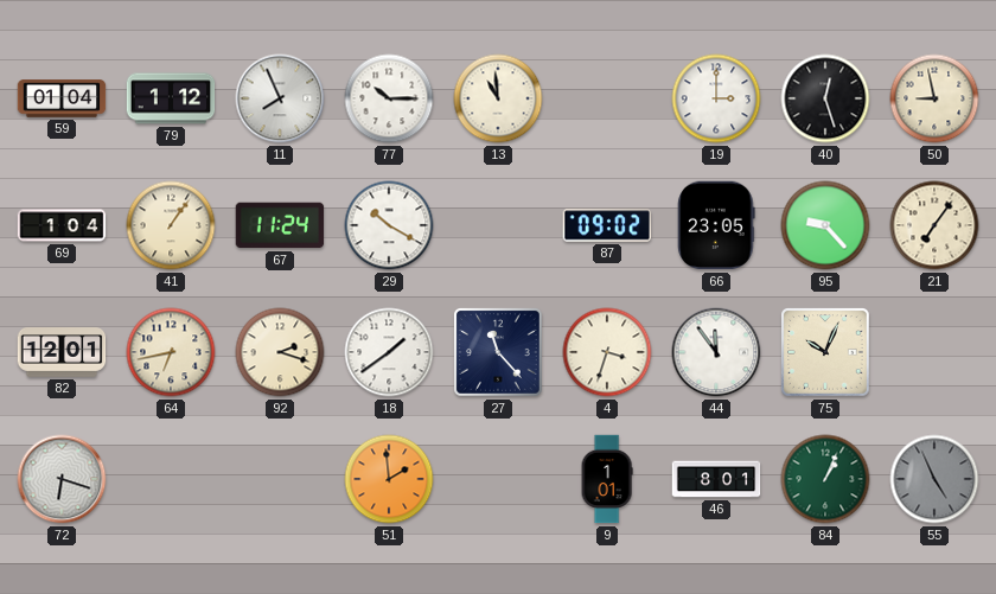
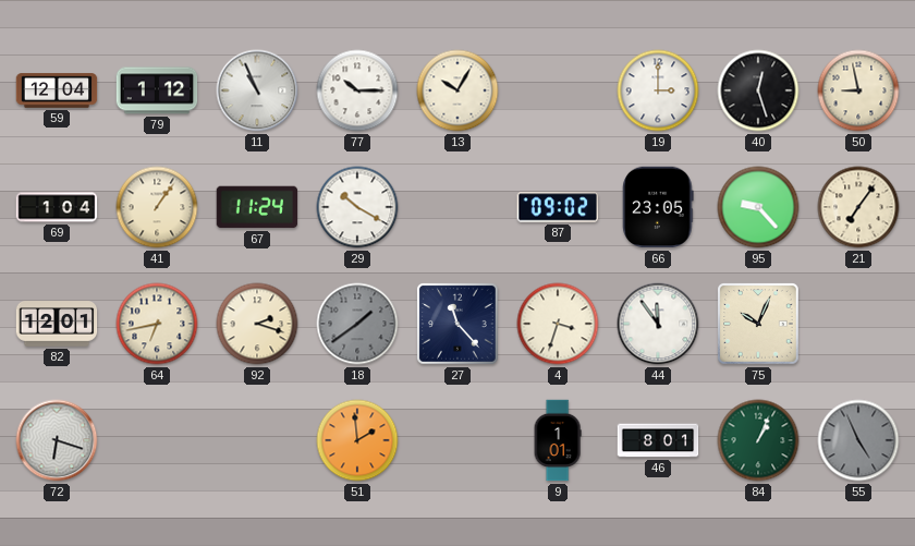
59: 01:04 -> 12:04
11: 7:56 -> 10:56
13: 10:59 -> 10:05
18 dial: white -> grey
